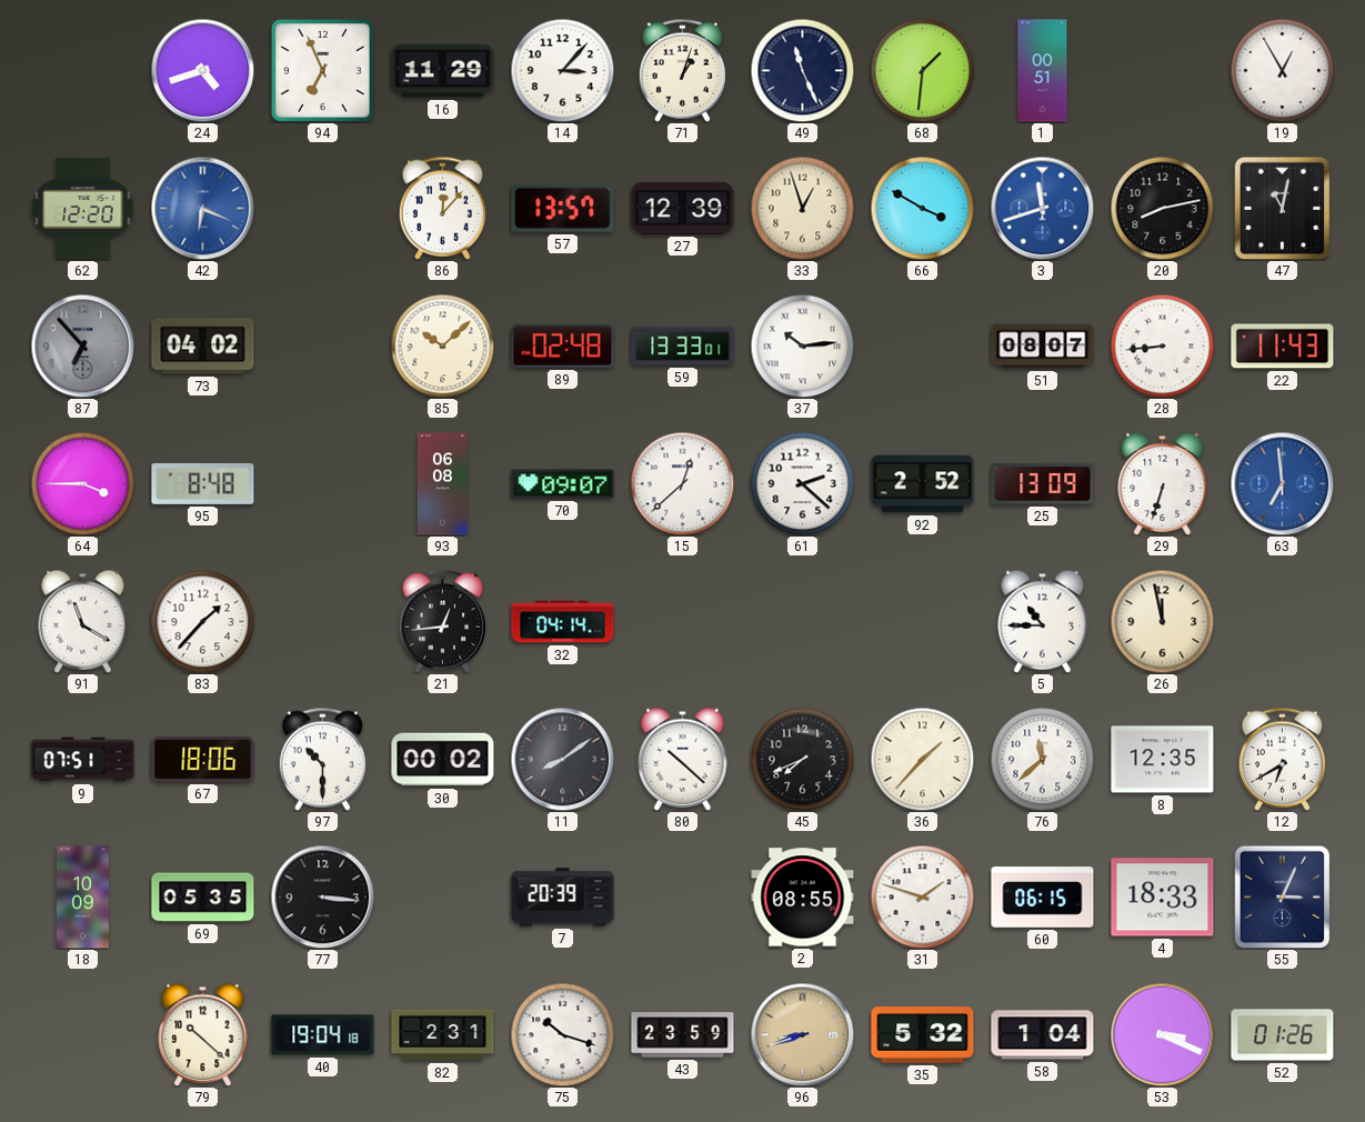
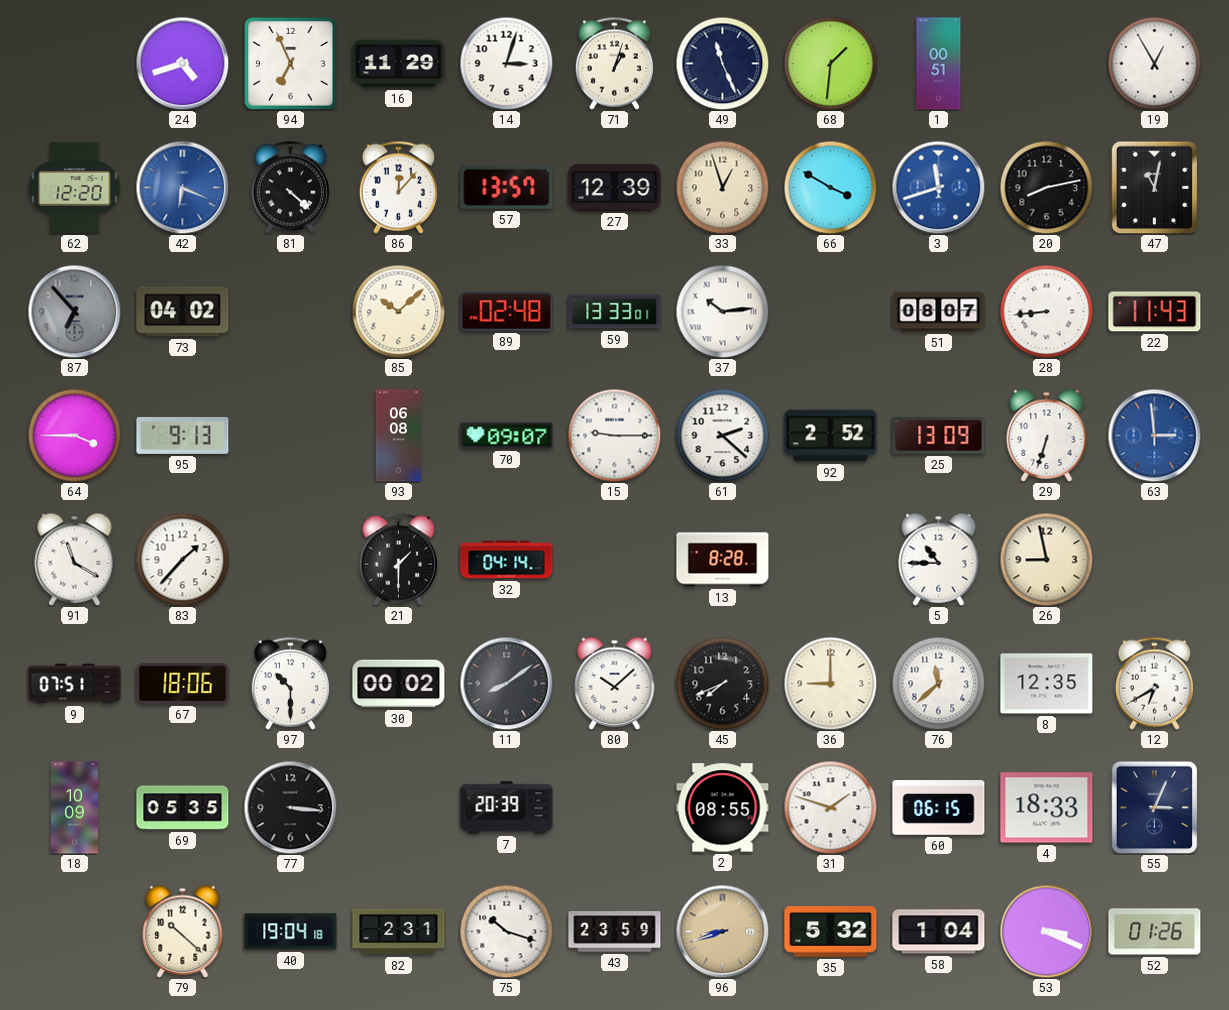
14: 3:07 -> 3:03
81: none -> 4:22
95: 8:48 -> 9:13
15: 12:38 -> 9:15
63: 6:59 -> 2:59
21: 12:44 -> 1:30
13: none -> 8:28
26: 11:58 -> 8:58
80: 10:22 -> 10:08
36: 1:37 -> 9:00
